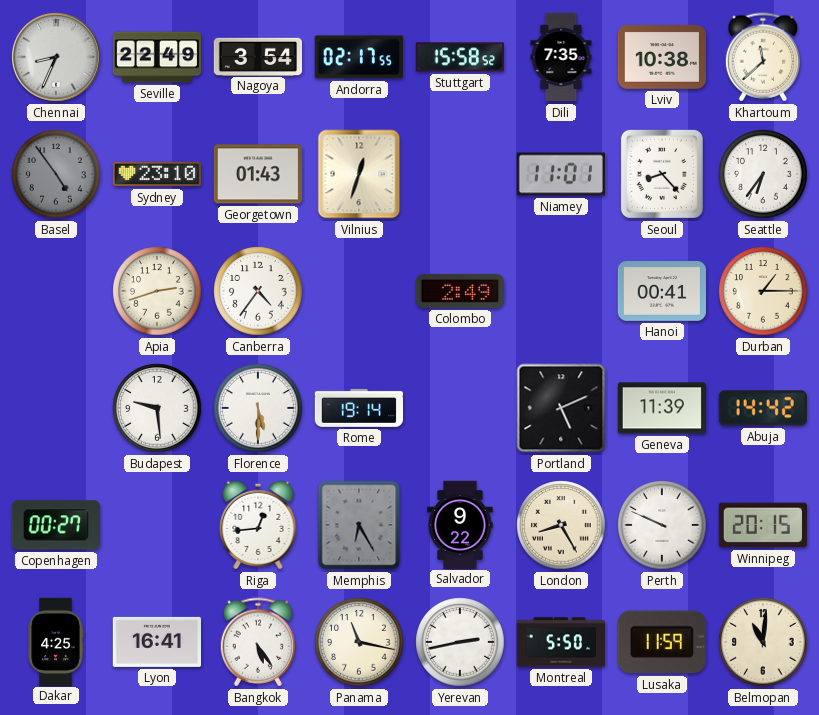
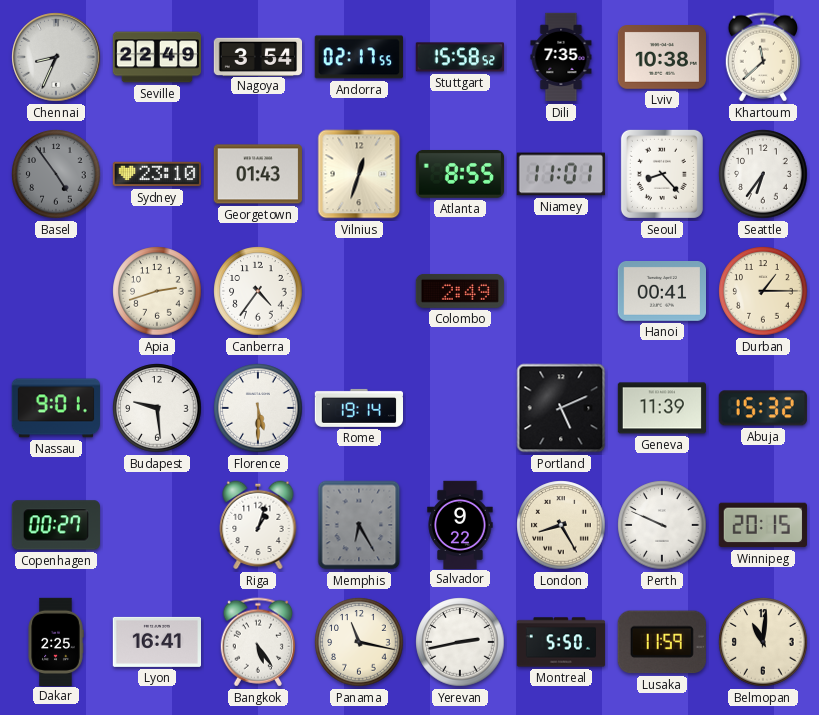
Atlanta: none -> 8:55
Nassau: none -> 9:01
Abuja: 14:42 -> 15:32
Riga: 12:44 -> 1:03
Dakar: 4:25 -> 2:25
